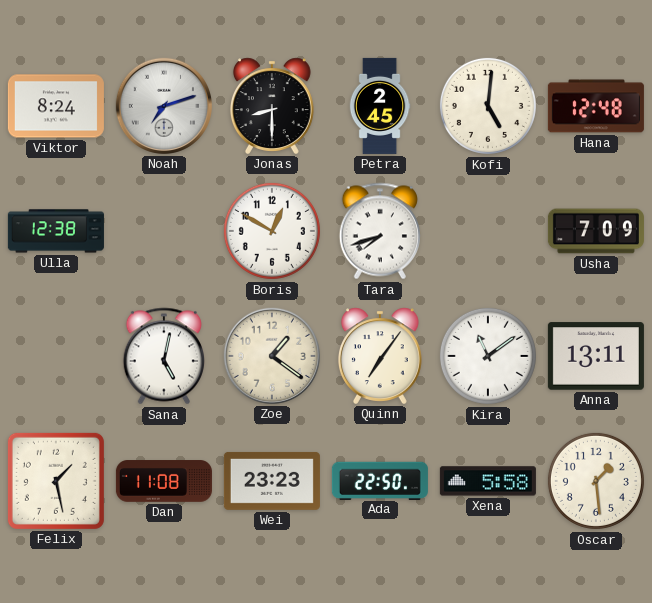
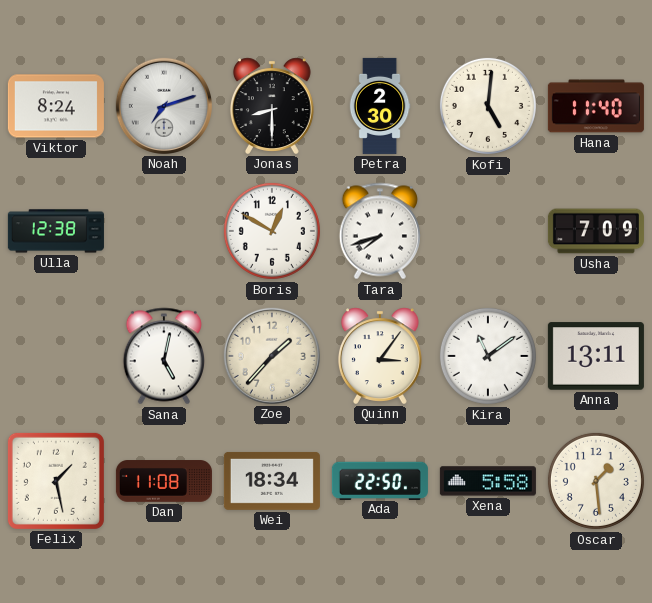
Petra: 2:45 -> 2:30
Hana: 12:48 -> 11:40
Zoe: 1:21 -> 1:37
Quinn: 7:06 -> 3:06
Wei: 23:23 -> 18:34
